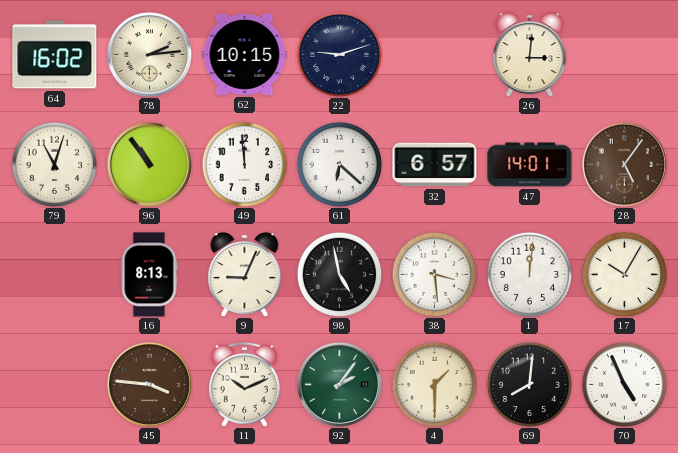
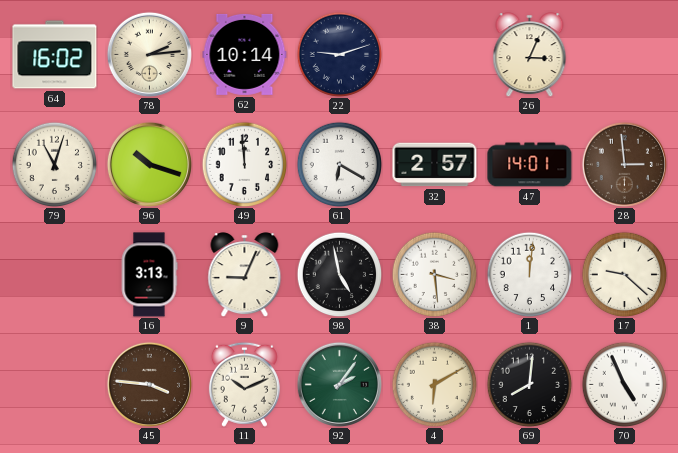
62: 10:15 -> 10:14
26: 3:01 -> 3:04
96: 10:54 -> 10:18
61: 6:22 -> 6:20
32: 6:57 -> 2:57
28: 5:06 -> 2:59
16: 8:13 -> 3:13
17: 10:05 -> 9:22
4: 1:30 -> 6:10
